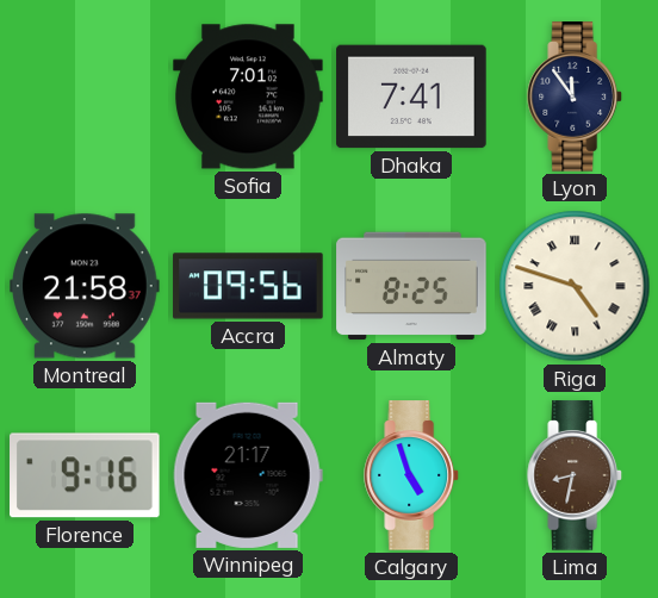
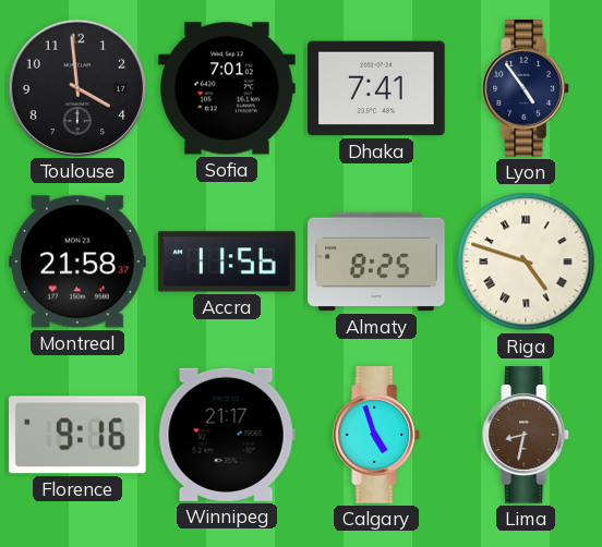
Toulouse: none -> 3:59
Lyon: 11:54 -> 4:54
Accra: 09:56 -> 11:56
